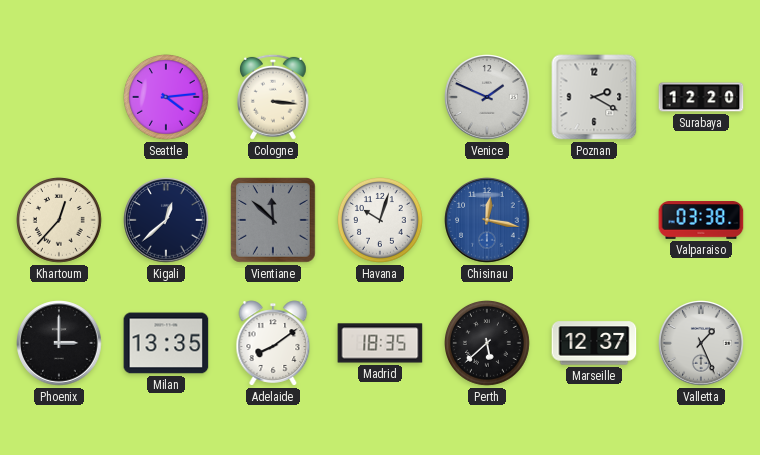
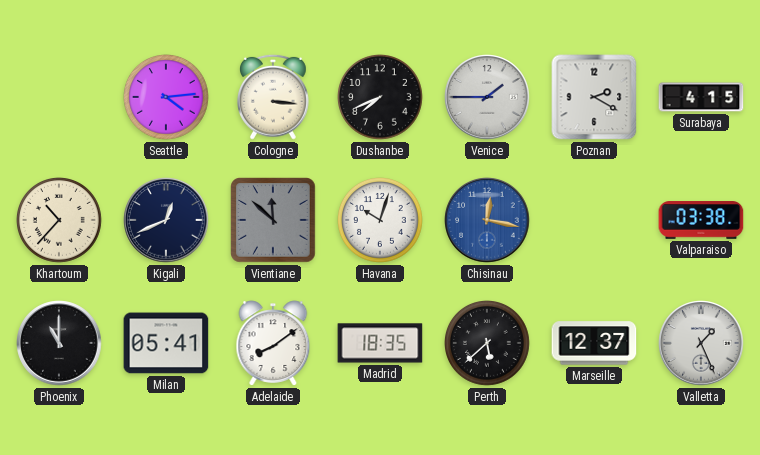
Dushanbe: none -> 7:41
Venice: 1:49 -> 1:45
Surabaya: 12:20 -> 4:15
Khartoum: 12:37 -> 10:37
Kigali: 12:38 -> 12:41
Phoenix: 3:00 -> 11:00
Milan: 13:35 -> 05:41
